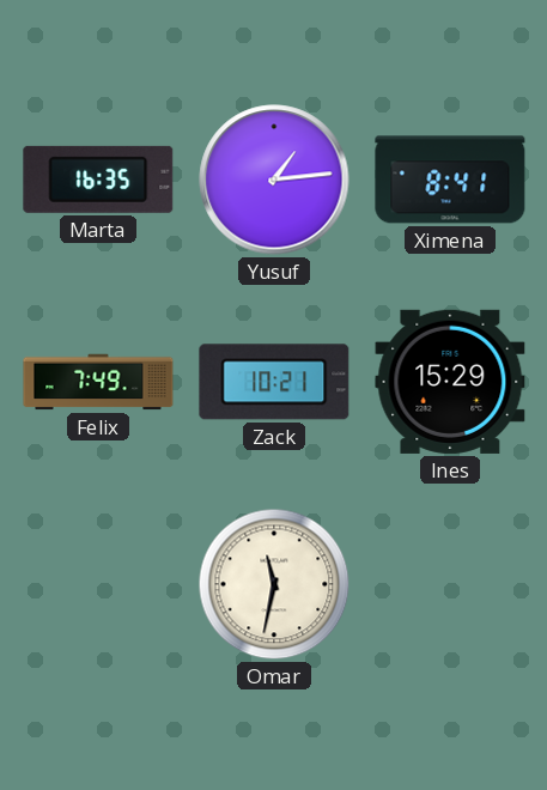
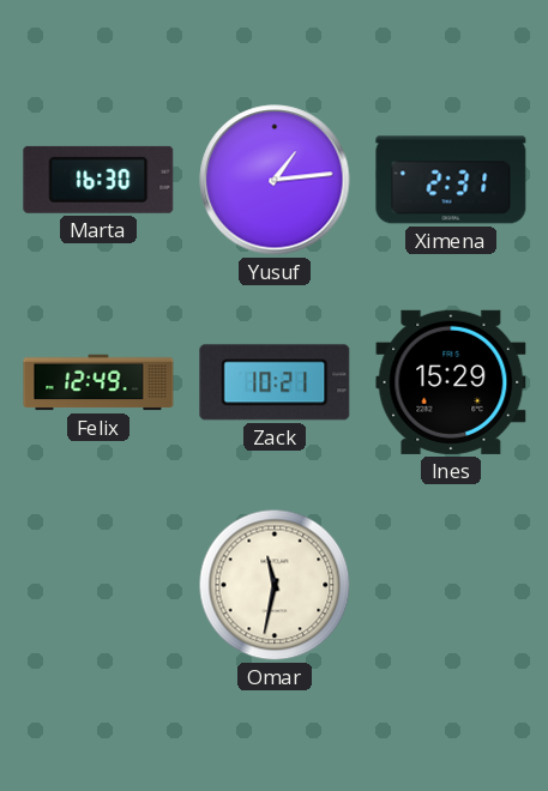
Marta: 16:35 -> 16:30
Ximena: 8:41 -> 2:31
Felix: 7:49 -> 12:49
